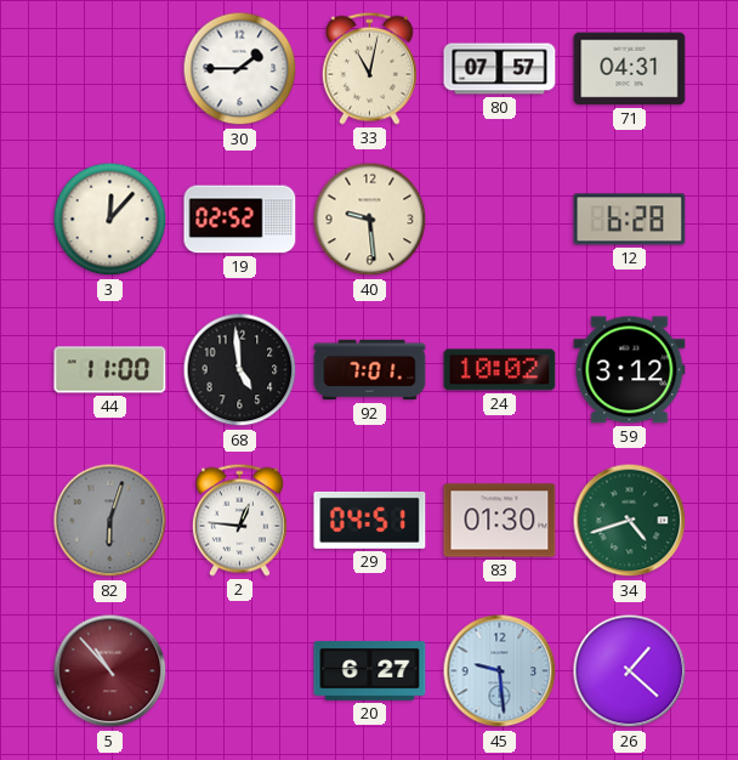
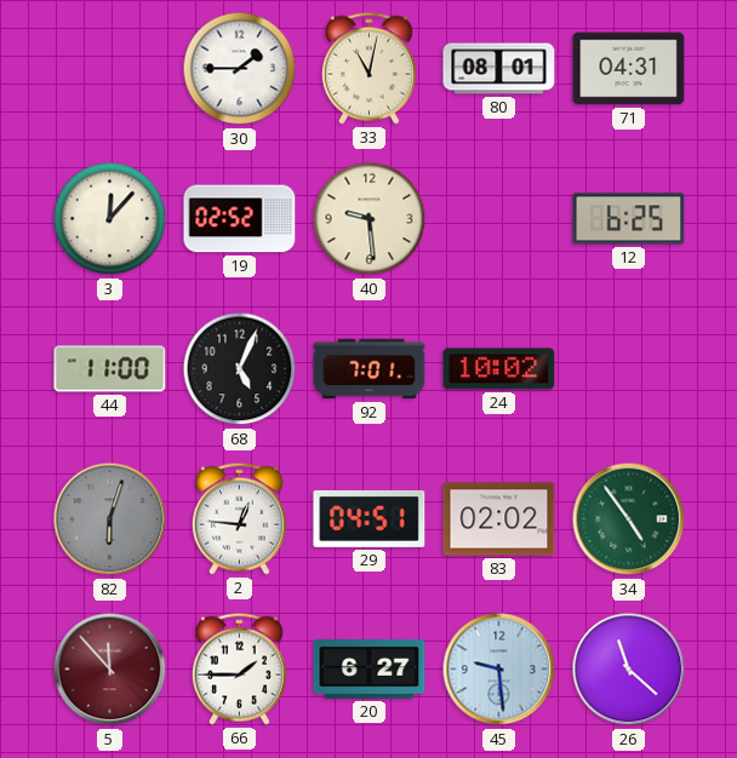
80: 07:57 -> 08:01
12: 6:28 -> 6:25
68: 4:59 -> 5:04
59: 3:12 -> none
83: 01:30 -> 02:02
34: 4:42 -> 4:54
5: 10:53 -> 11:53
66: none -> 1:45
26: 1:22 -> 11:22
